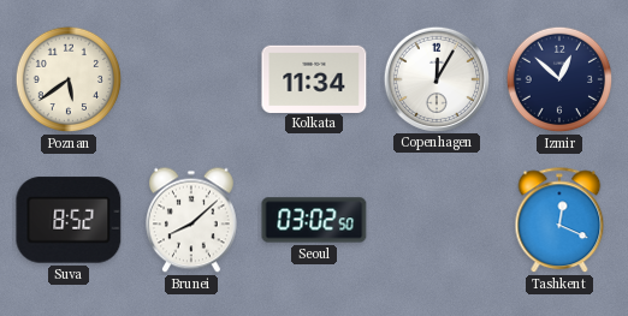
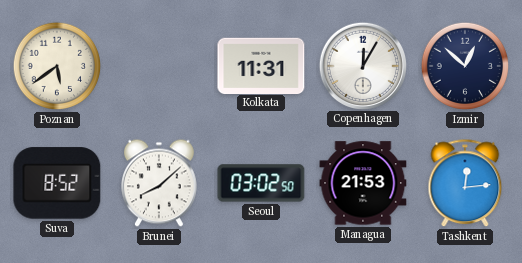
Kolkata: 11:34 -> 11:31
Managua: none -> 21:53
Tashkent: 12:19 -> 12:14
